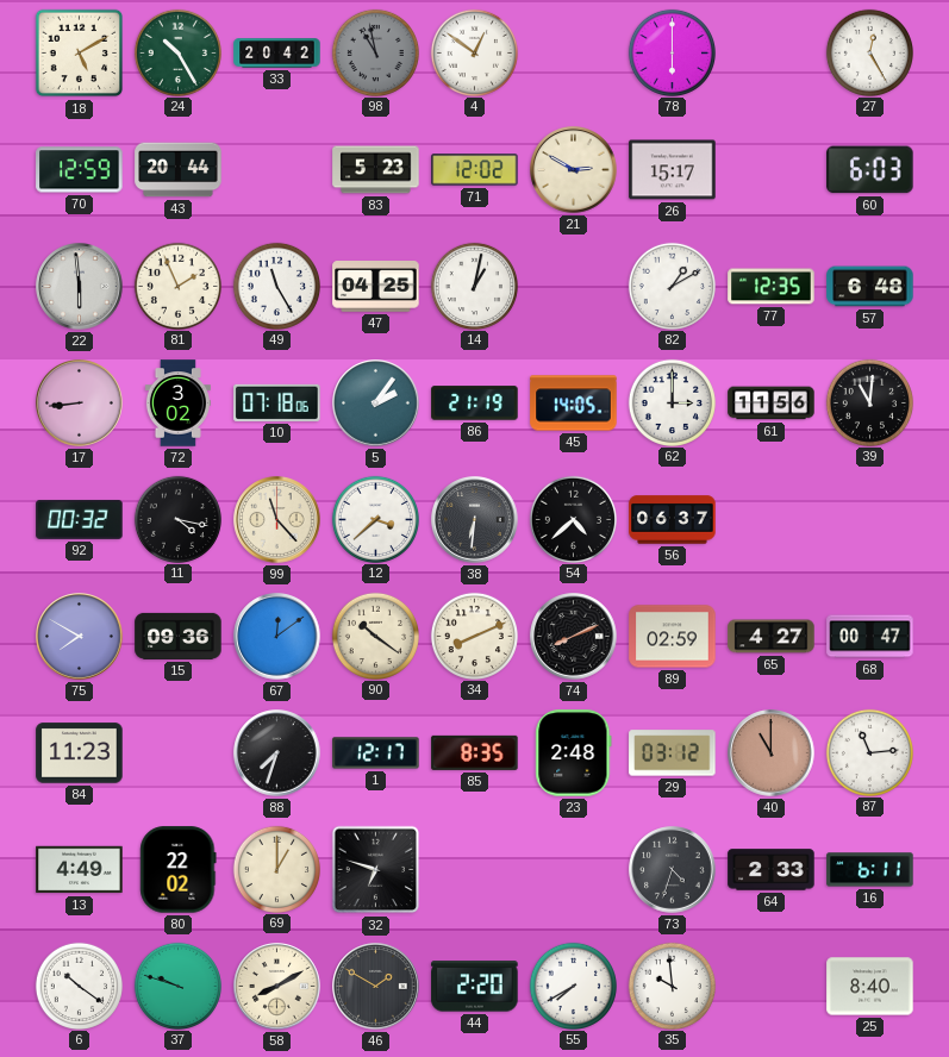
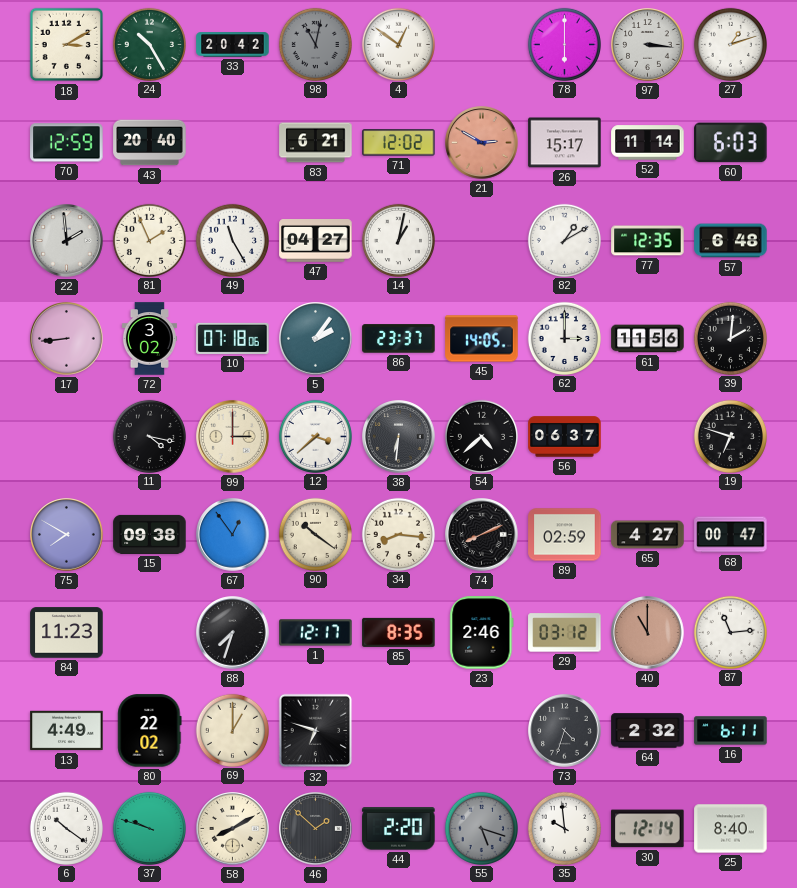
18: 5:10 -> 3:10
98: 10:58 -> 11:02
97: none -> 3:16
27: 12:25 -> 1:12
43: 20:44 -> 20:40
83: 5:23 -> 6:21
21 dial: cream -> salmon
52: none -> 11:14
22: 5:59 -> 1:59
47: 04:25 -> 04:27
86: 21:19 -> 23:37
39: 11:01 -> 2:01
92: 00:32 -> none
99: 11:23 -> 3:00
19: none -> 6:48
15: 09:36 -> 09:38
67: 12:09 -> 12:54
34: 8:11 -> 8:16
23: 2:48 -> 2:46
64: 2:33 -> 2:32
46: 1:50 -> 1:52
55: 7:40 -> 5:18
55 dial: white -> grey
30: none -> 12:14
